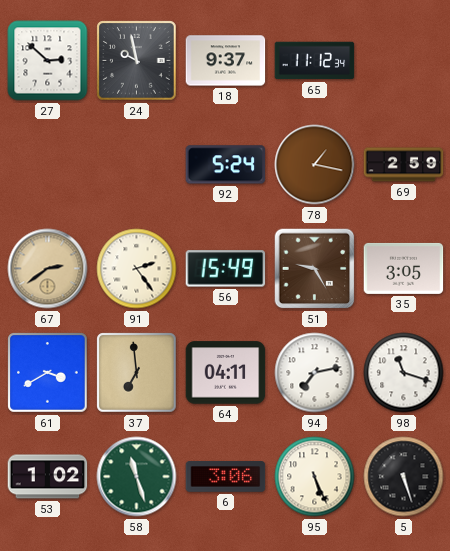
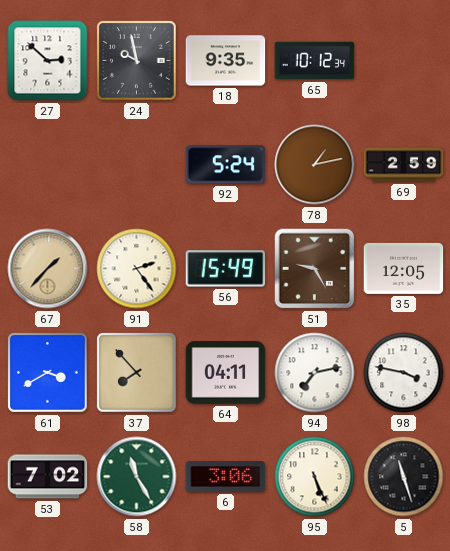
18: 9:37 -> 9:35
65: 11:12 -> 10:12
78: 1:17 -> 1:13
67: 2:39 -> 1:37
35: 3:05 -> 12:05
37: 6:59 -> 7:53
98: 11:18 -> 3:47
53: 1:02 -> 7:02
58: 11:27 -> 11:25
5: 5:27 -> 11:27
